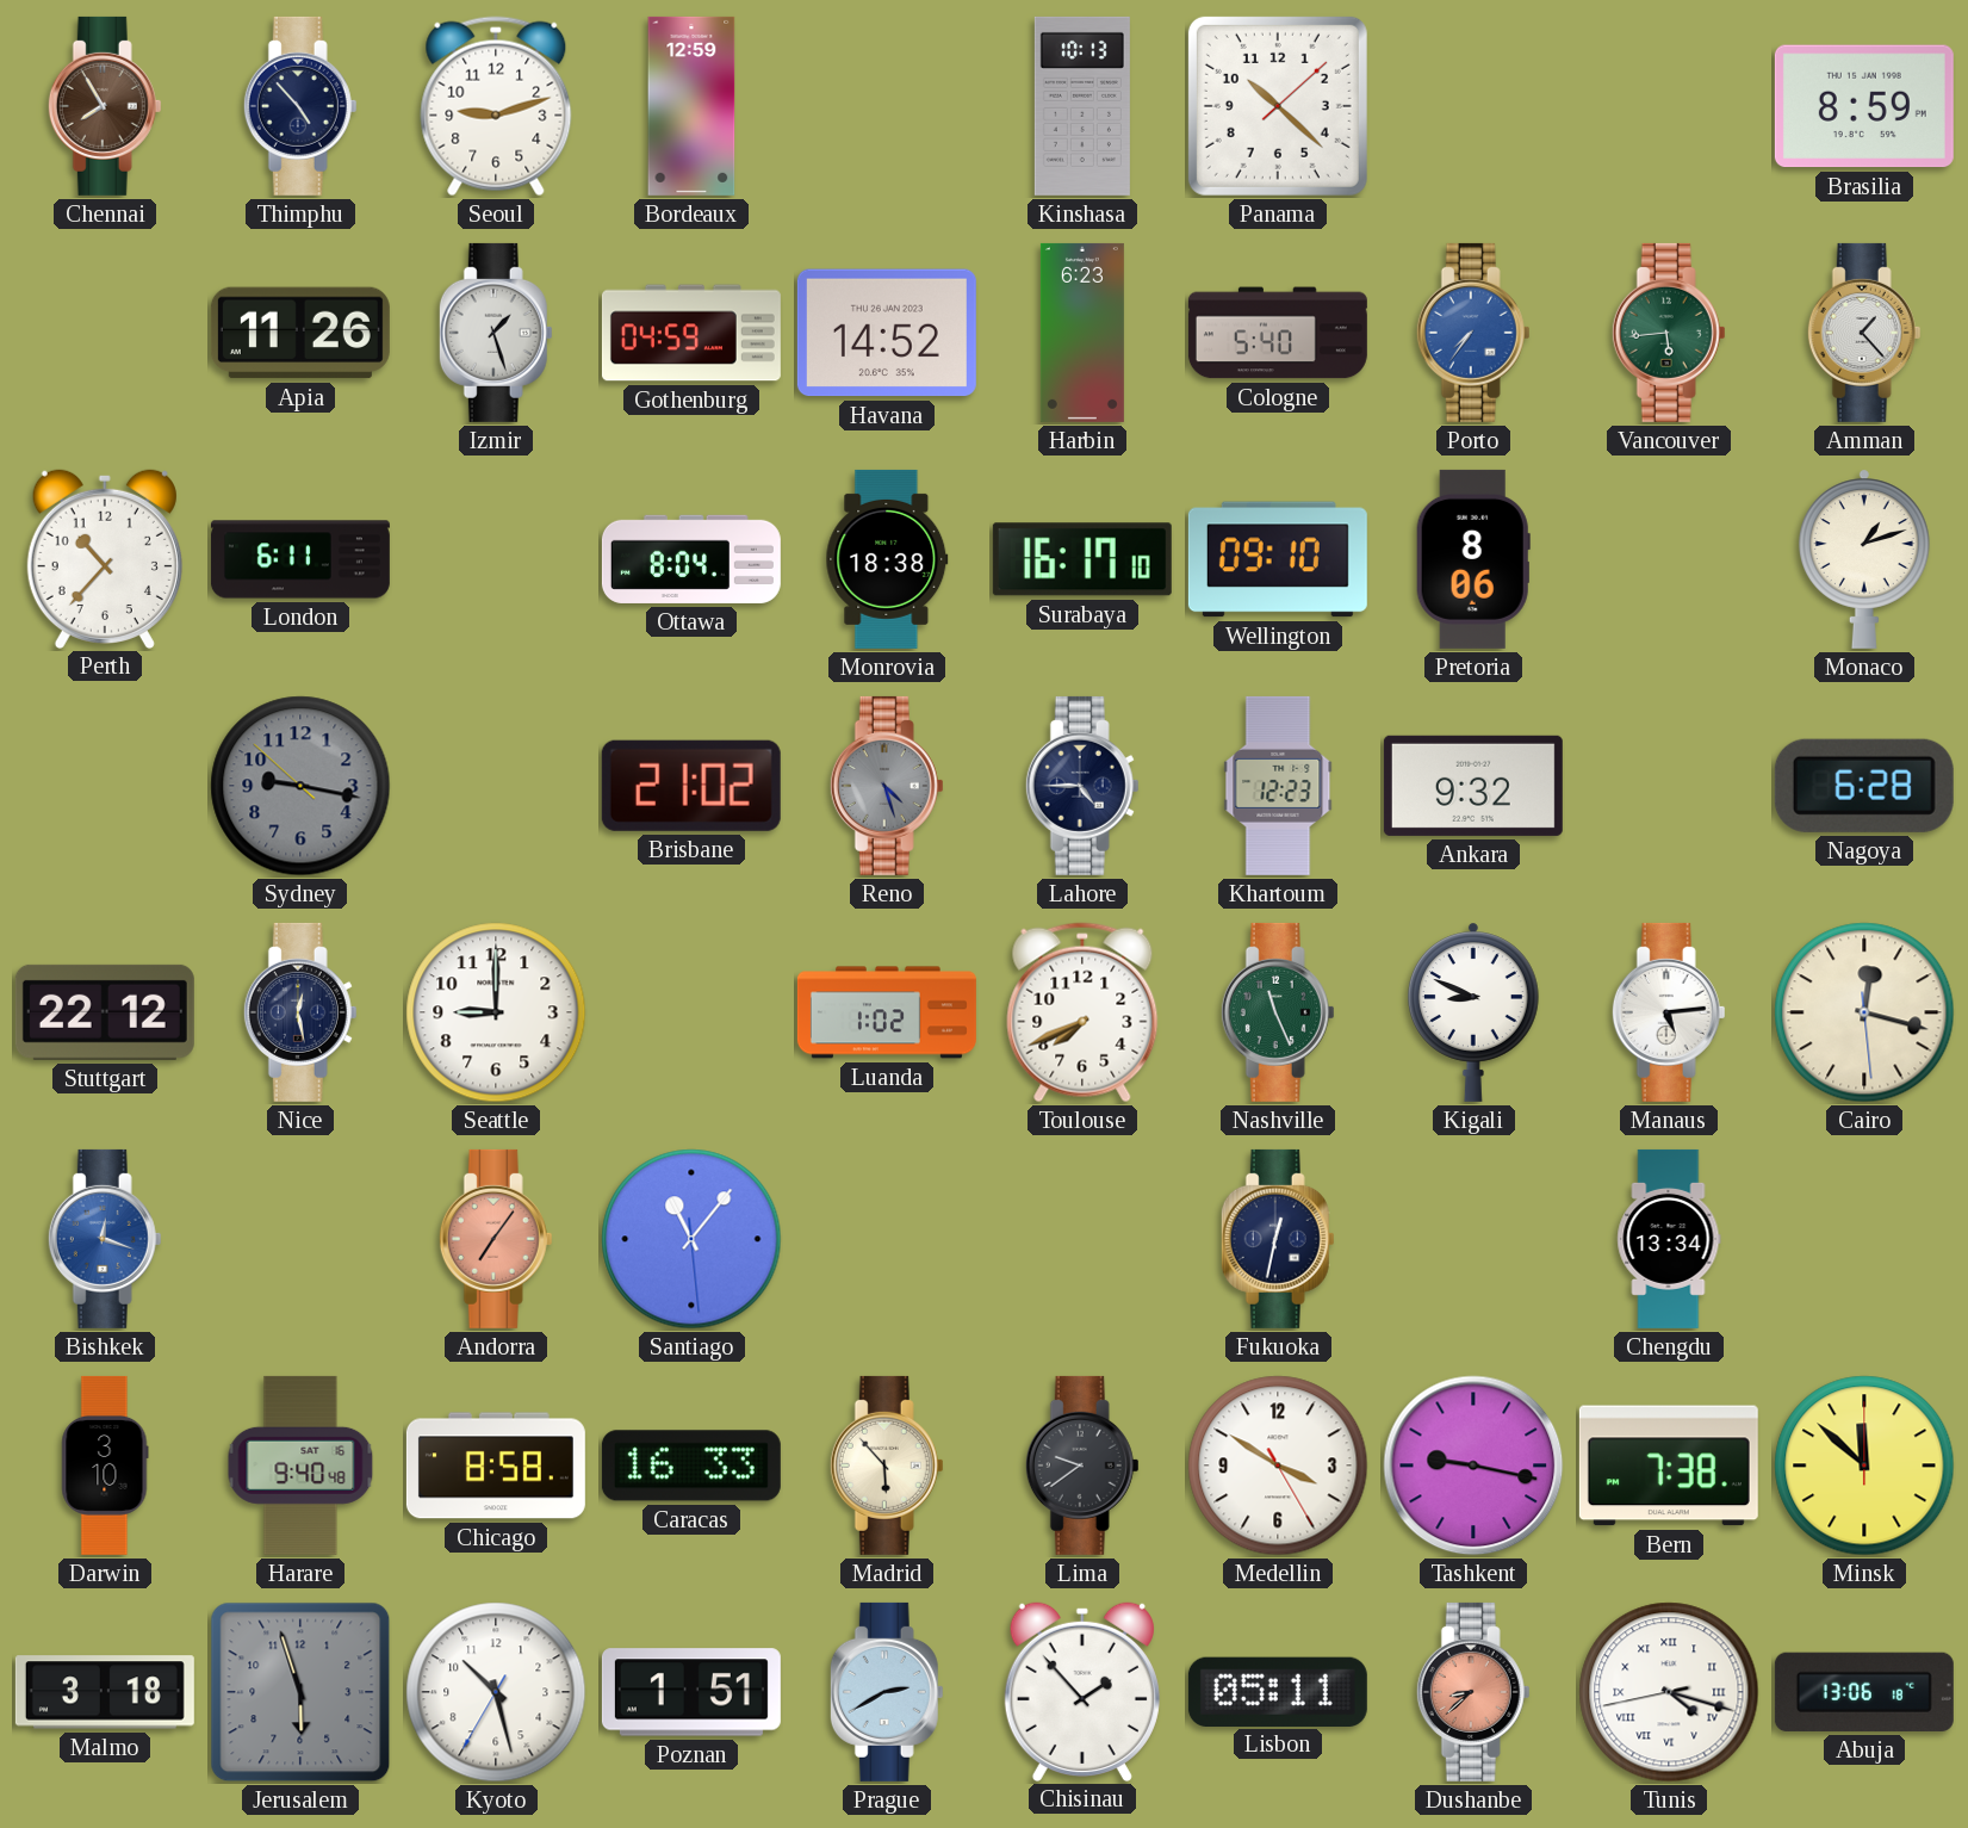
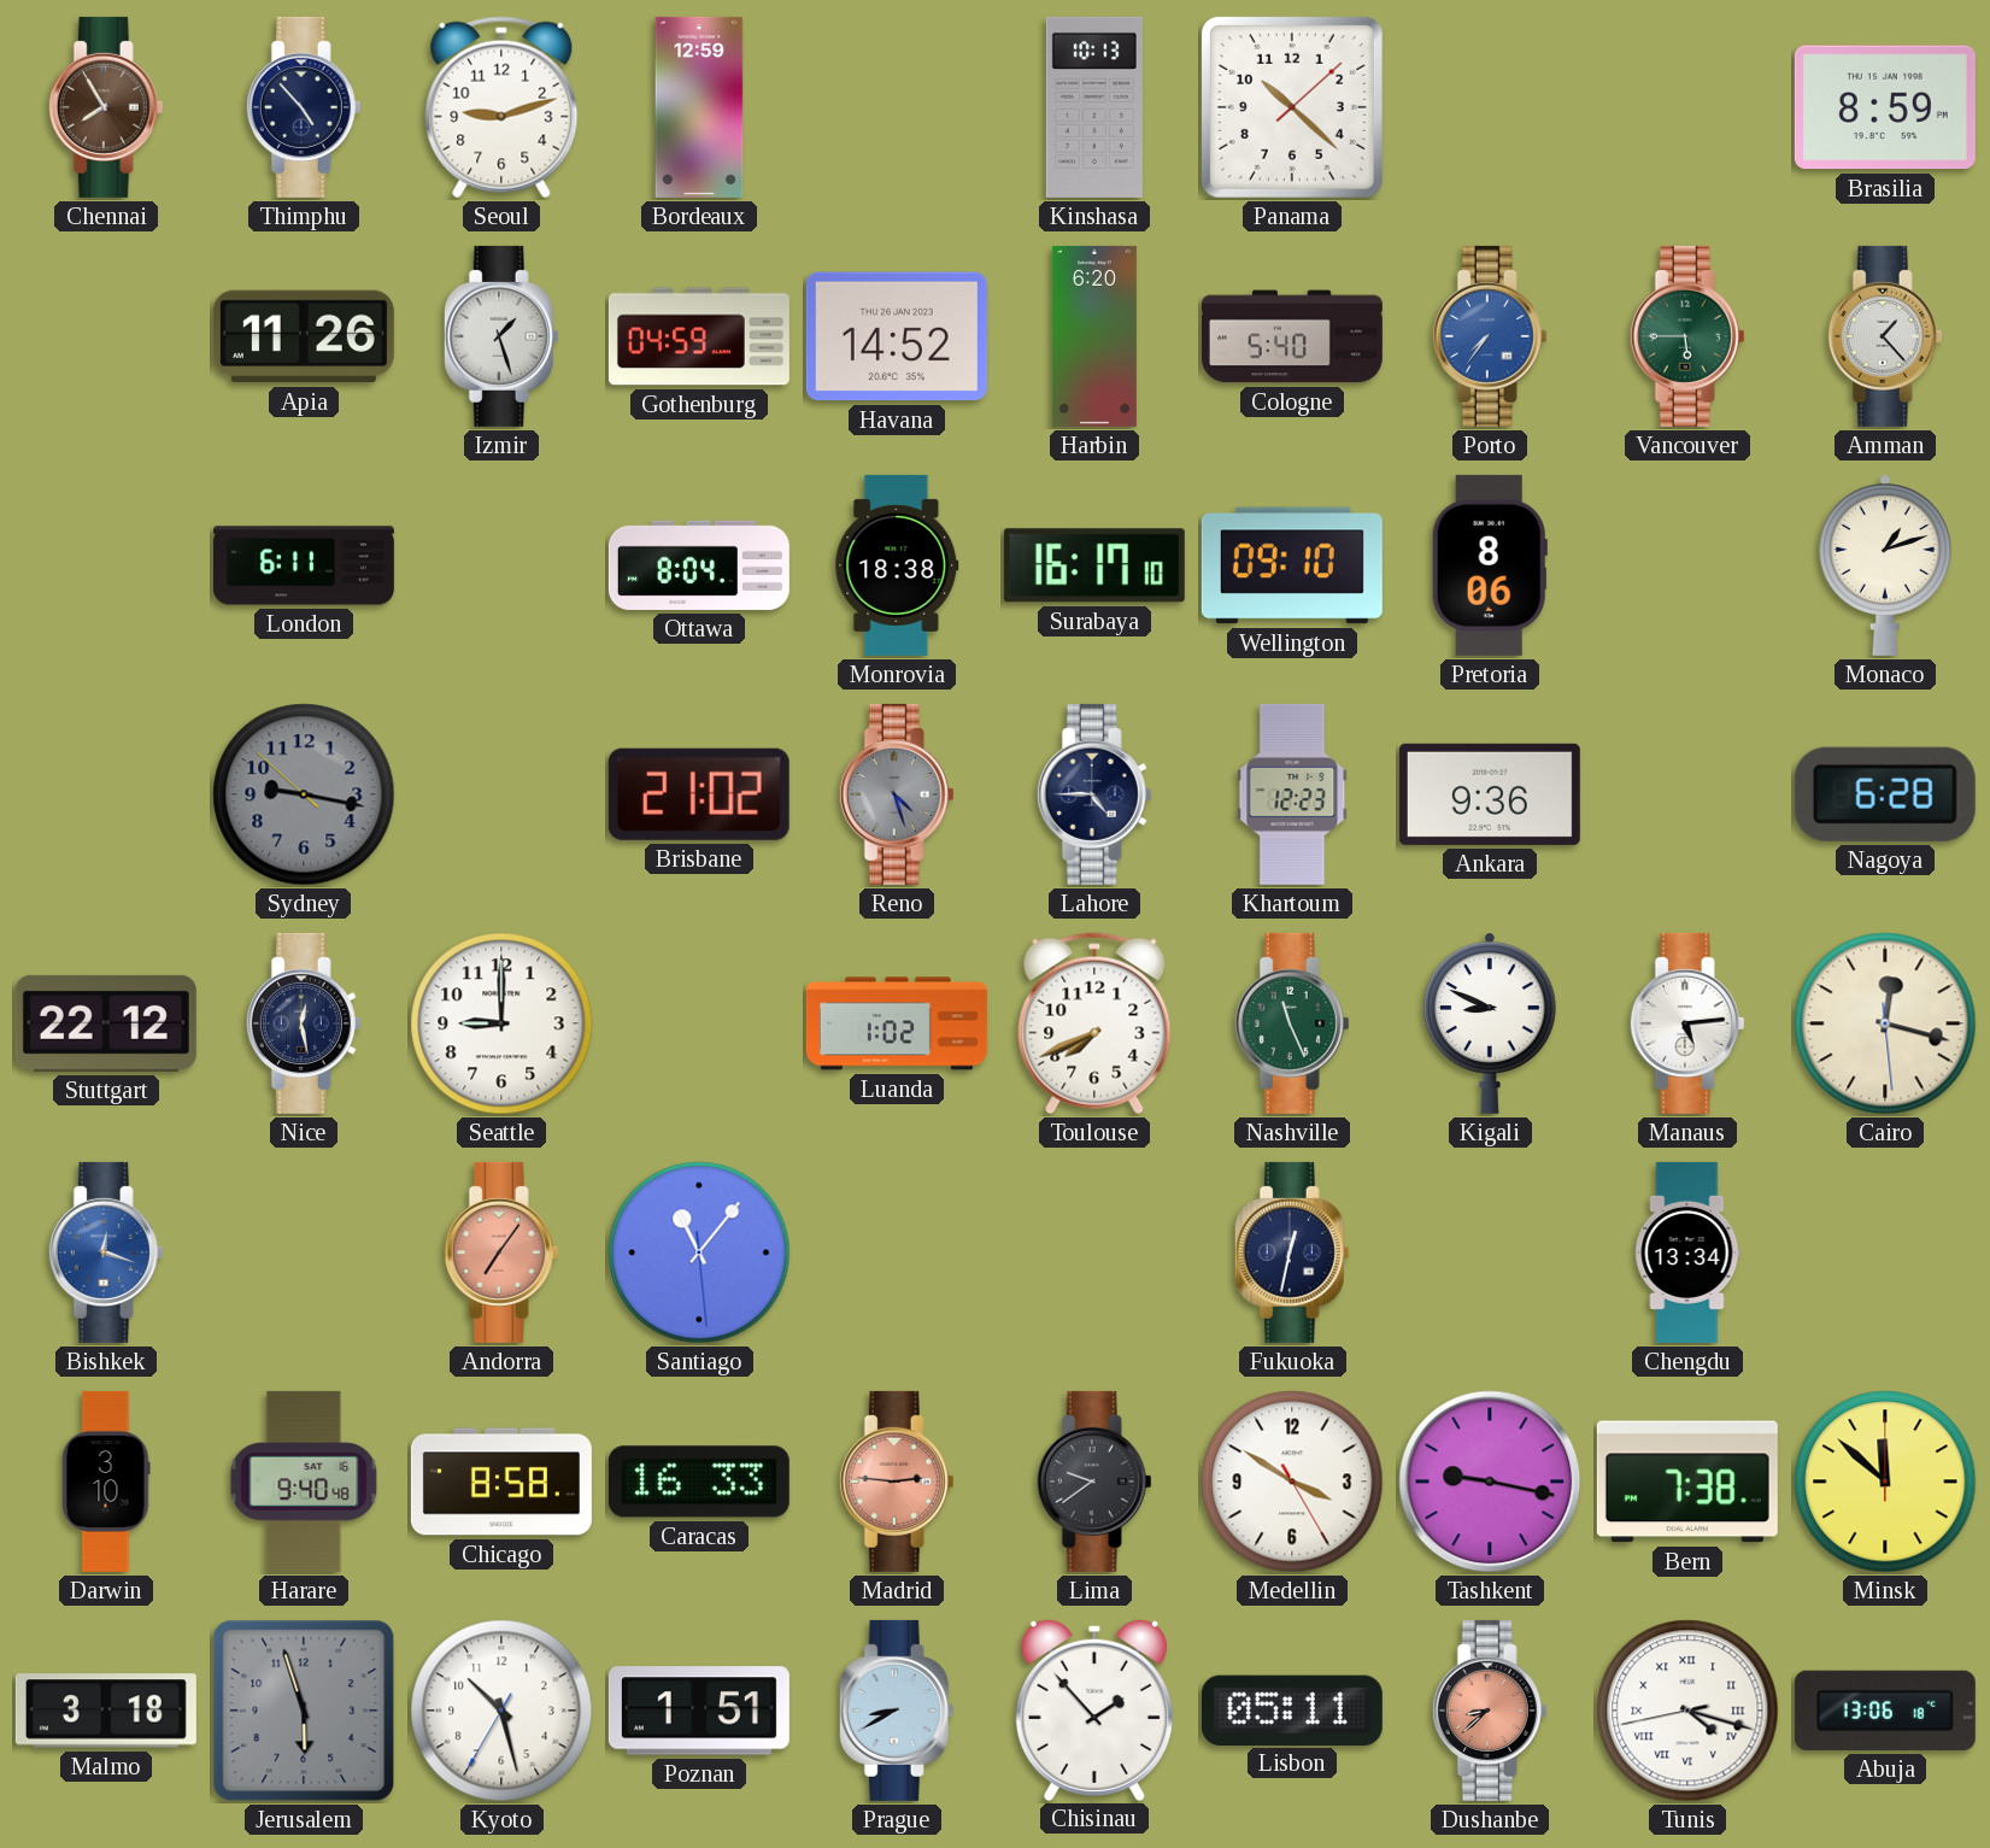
Harbin: 6:23 -> 6:20
Vancouver: 5:44 -> 5:45
Perth: 10:37 -> none
Ankara: 9:32 -> 9:36
Madrid: 5:53 -> 2:46
Madrid dial: cream -> salmon
Prague: 2:40 -> 8:40
